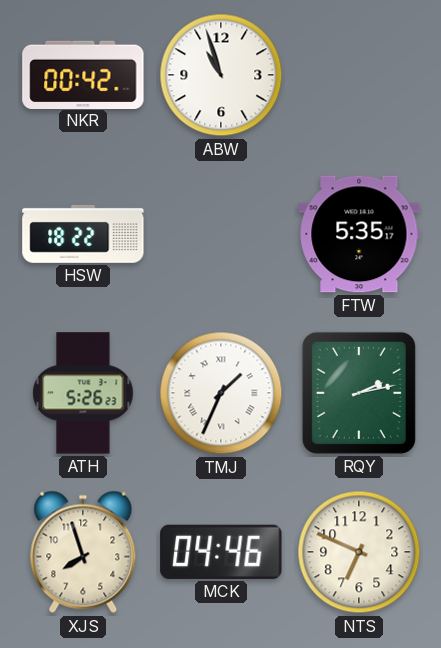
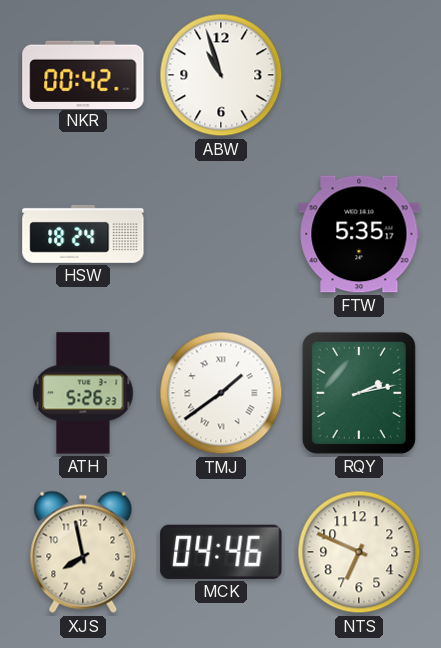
HSW: 18:22 -> 18:24
TMJ: 1:34 -> 1:39
XJS: 7:57 -> 7:58
